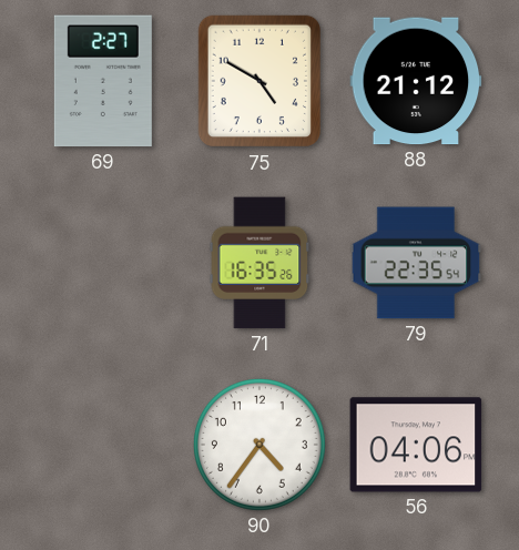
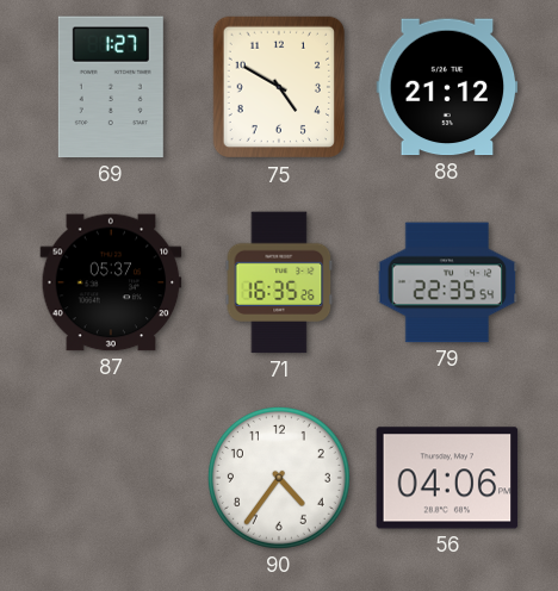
69: 2:27 -> 1:27
87: none -> 05:37
